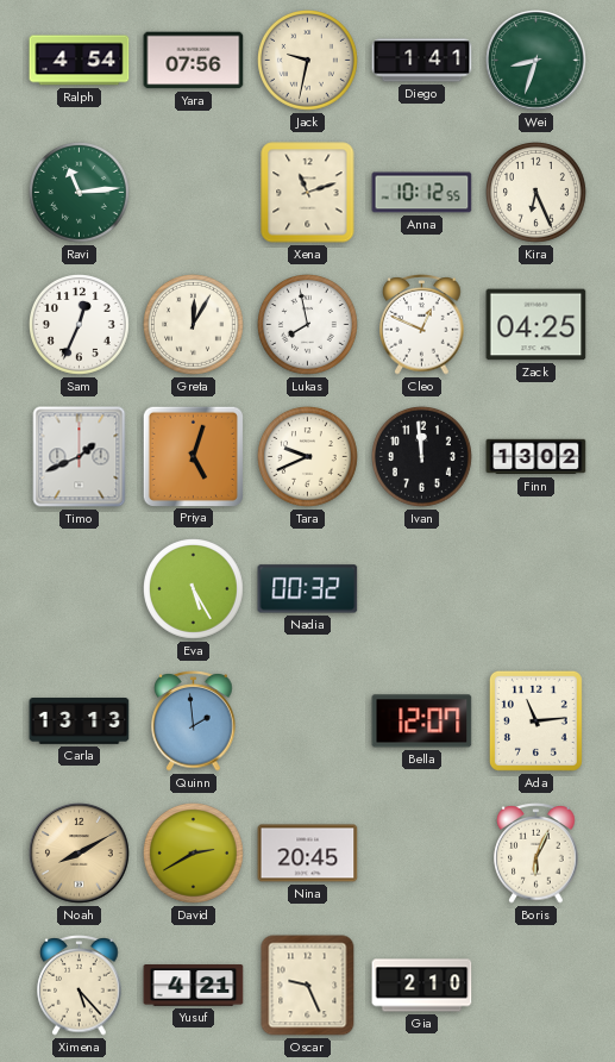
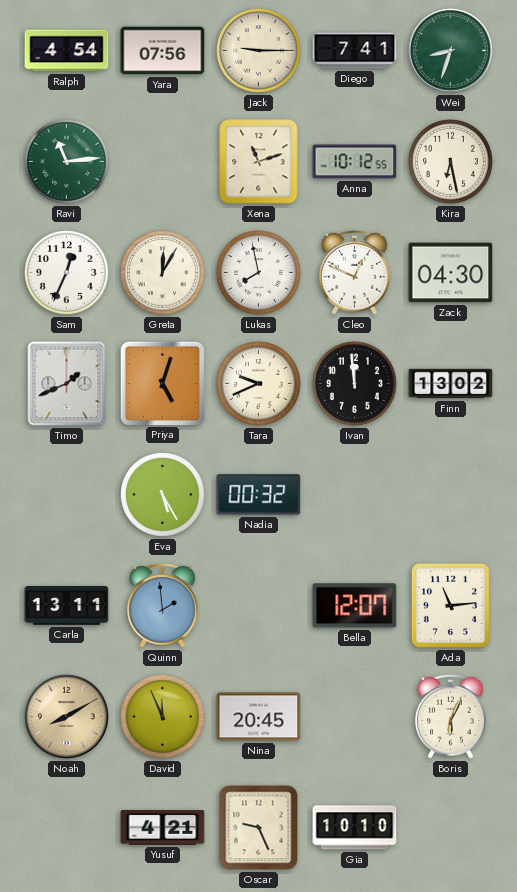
Jack: 9:32 -> 9:15
Diego: 1:41 -> 7:41
Kira: 6:26 -> 6:28
Zack: 04:25 -> 04:30
Carla: 13:13 -> 13:11
David: 2:40 -> 11:56
Ximena: 5:23 -> none
Gia: 2:10 -> 10:10
